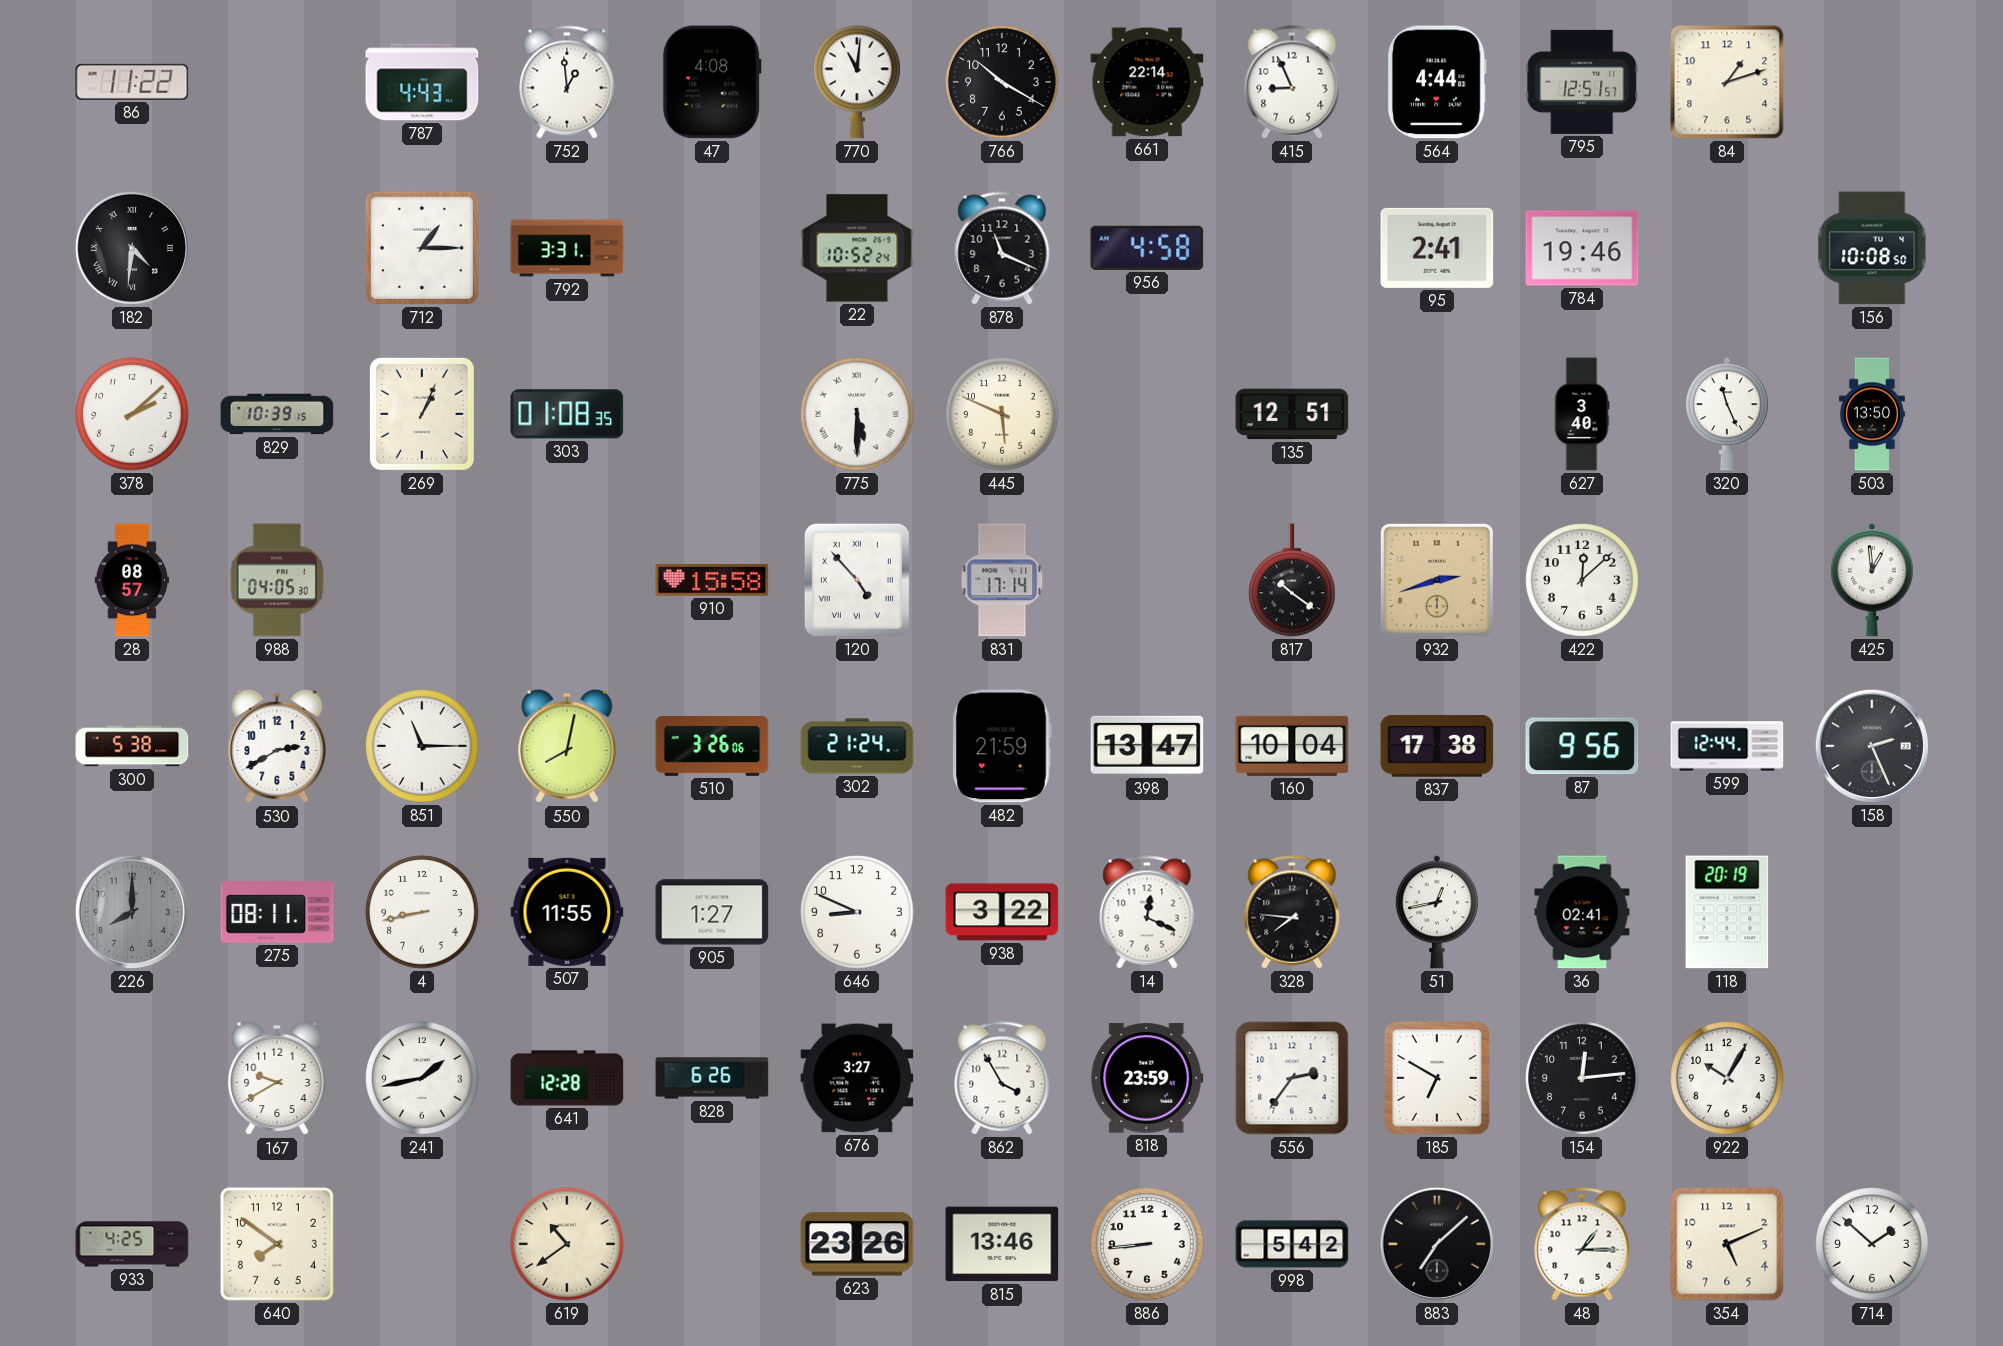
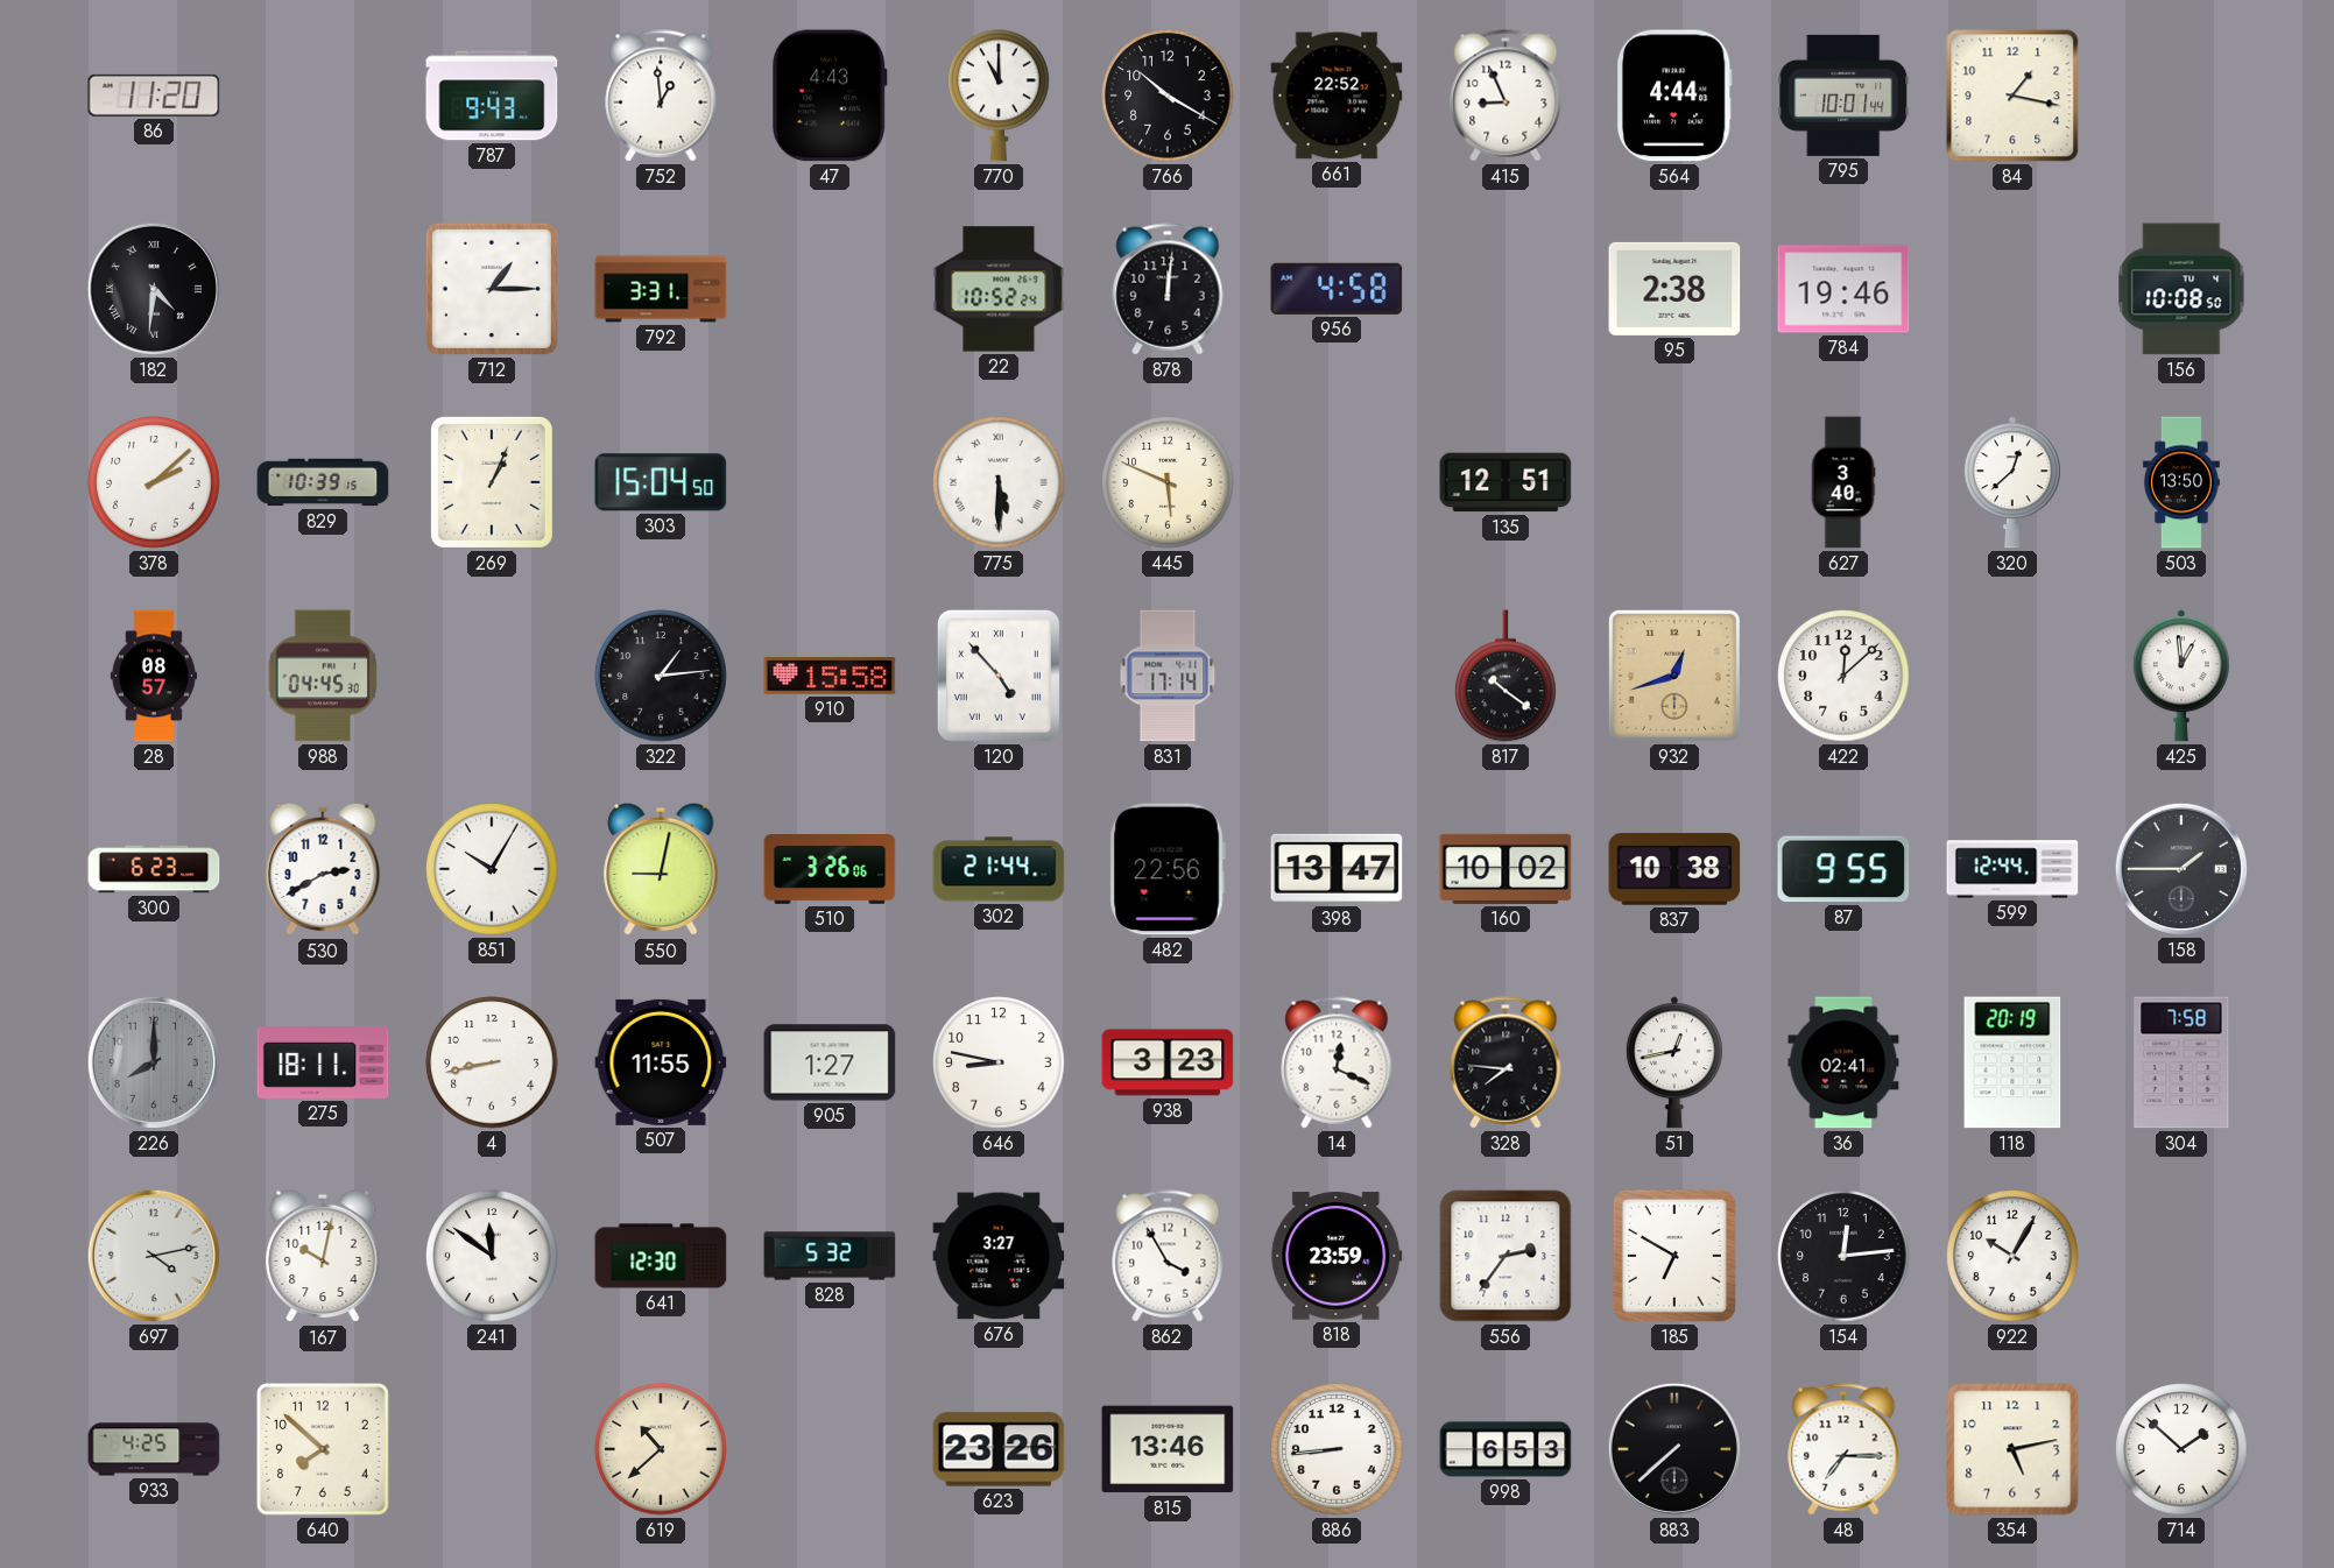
86: 11:22 -> 11:20
787: 4:43 -> 9:43
47: 4:08 -> 4:43
770: 11:01 -> 11:00
661: 22:14 -> 22:52
795: 12:51 -> 10:01
84: 1:12 -> 1:17
878: 11:19 -> 12:01
95: 2:41 -> 2:38
303: 01:08 -> 15:04
320: 11:26 -> 12:38
988: 04:05 -> 04:45
322: none -> 1:14
932: 2:42 -> 12:42
300: 5:38 -> 6:23
851: 11:15 -> 10:05
550: 8:02 -> 9:02
302: 21:24 -> 21:44
482: 21:59 -> 22:56
160: 10:04 -> 10:02
837: 17:38 -> 10:38
87: 9:56 -> 9:55
158: 2:26 -> 1:45
275: 08:11 -> 18:11
646: 8:49 -> 8:47
938: 3:22 -> 3:23
304: none -> 7:58
697: none -> 4:13
167: 9:40 -> 10:02
241: 1:43 -> 11:51
641: 12:28 -> 12:30
828: 6:26 -> 5:32
640: 7:51 -> 7:52
619: 10:39 -> 10:38
998: 5:42 -> 6:53
883: 7:08 -> 7:38
48: 1:15 -> 7:15
354: 5:11 -> 5:13
